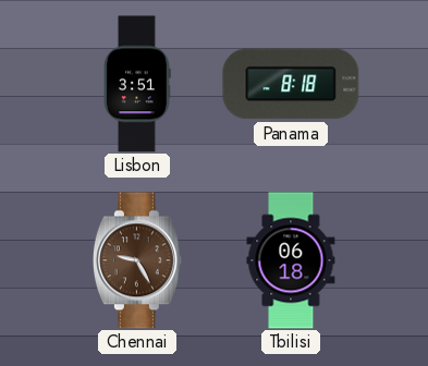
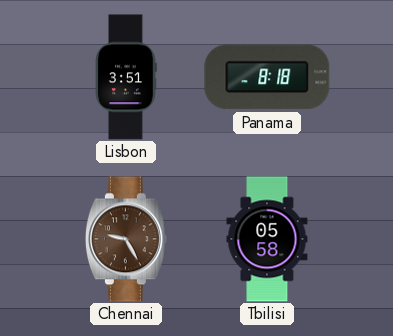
Tbilisi: 06:18 -> 05:58
